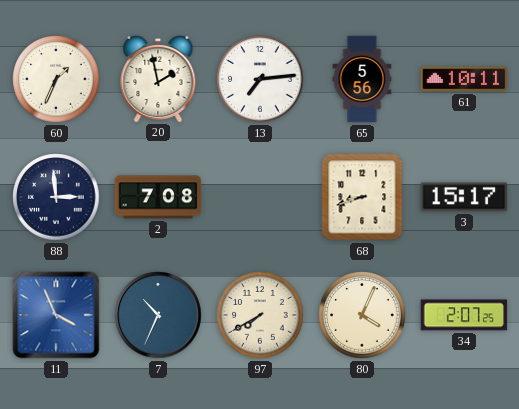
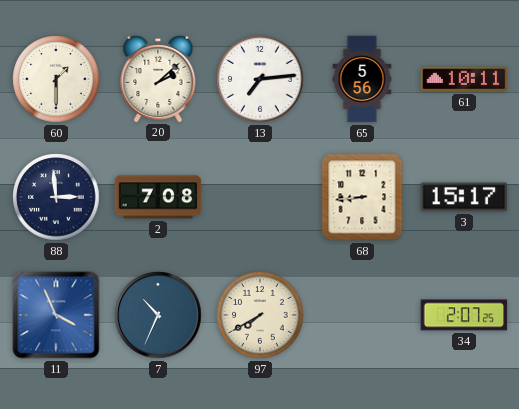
60: 1:34 -> 1:30
20: 1:58 -> 2:08
68: 8:42 -> 8:44
80: 4:04 -> none
